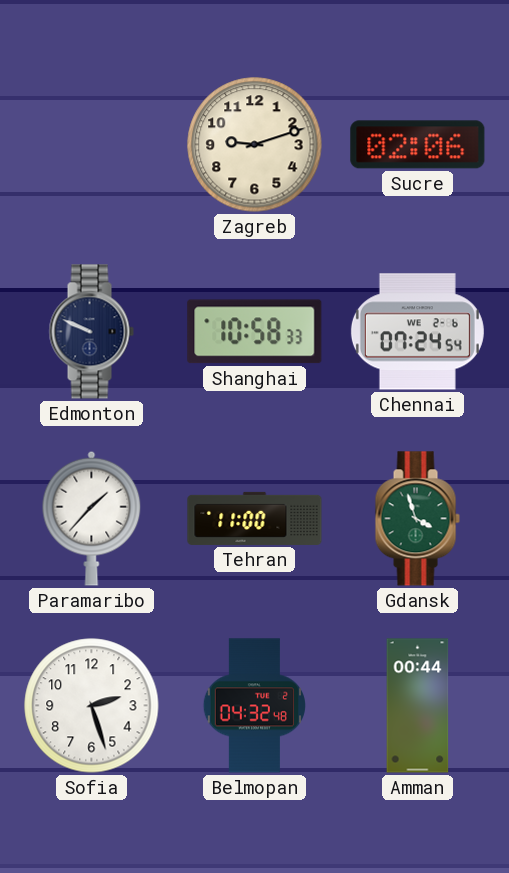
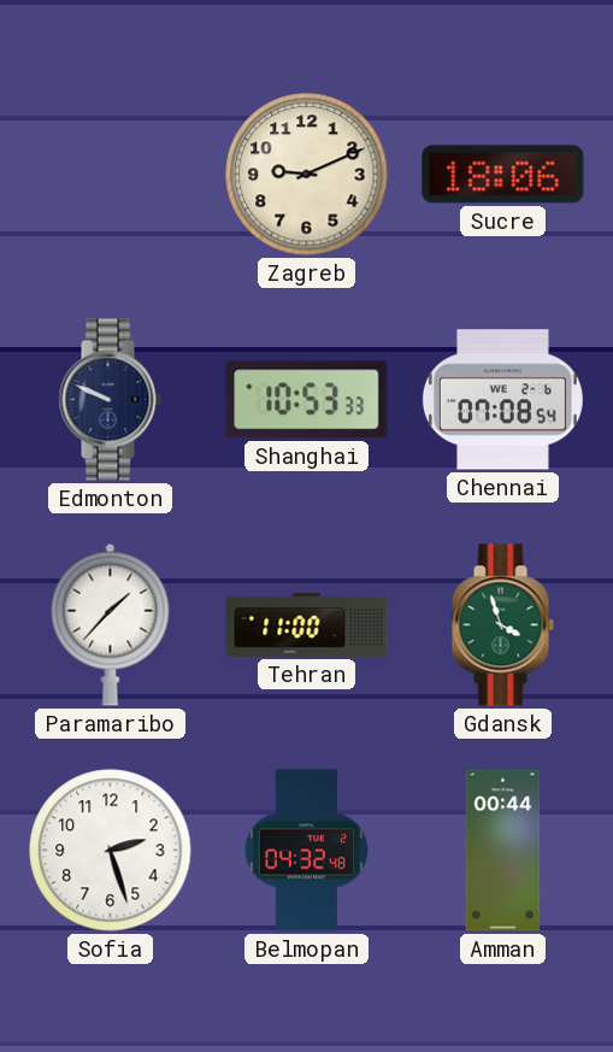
Zagreb: 9:12 -> 9:11
Sucre: 02:06 -> 18:06
Shanghai: 10:58 -> 10:53
Chennai: 07:24 -> 07:08
